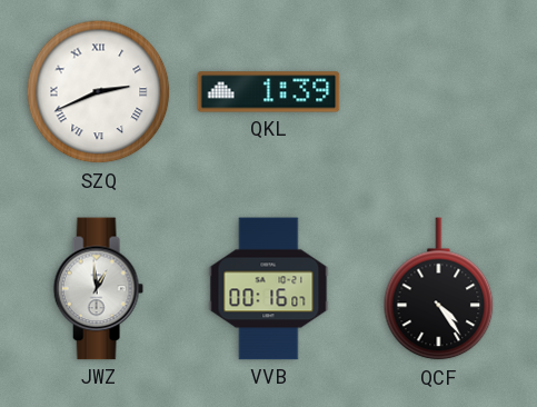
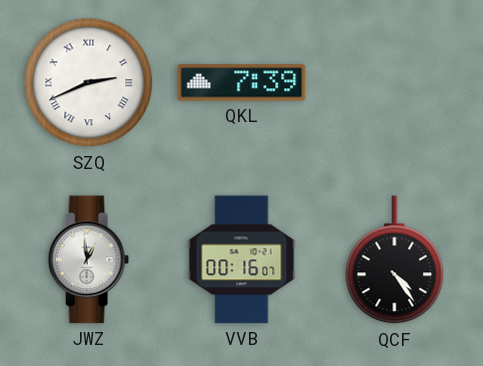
QKL: 1:39 -> 7:39
